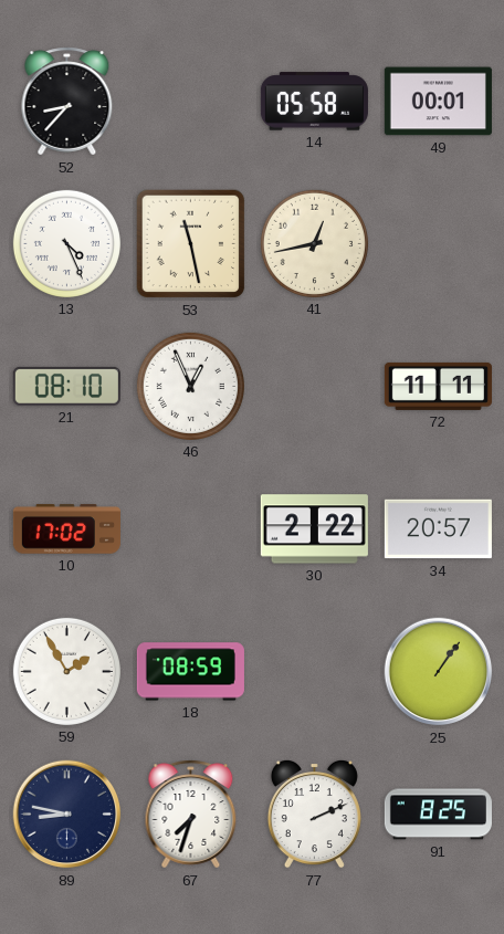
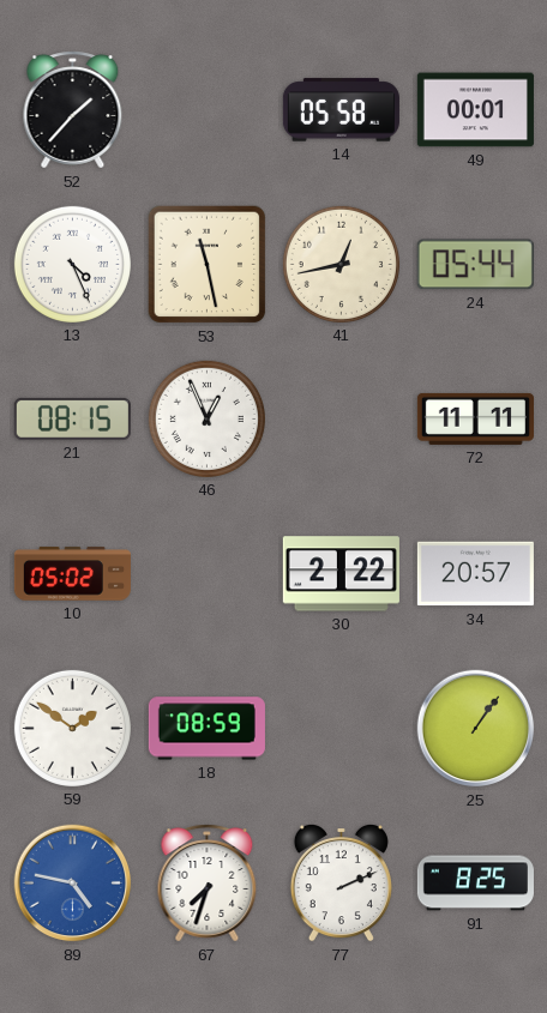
52: 8:37 -> 1:37
24: none -> 05:44
21: 08:10 -> 08:15
10: 17:02 -> 05:02
59: 1:55 -> 1:51
89: 8:47 -> 4:47
89 dial: navy -> blue
